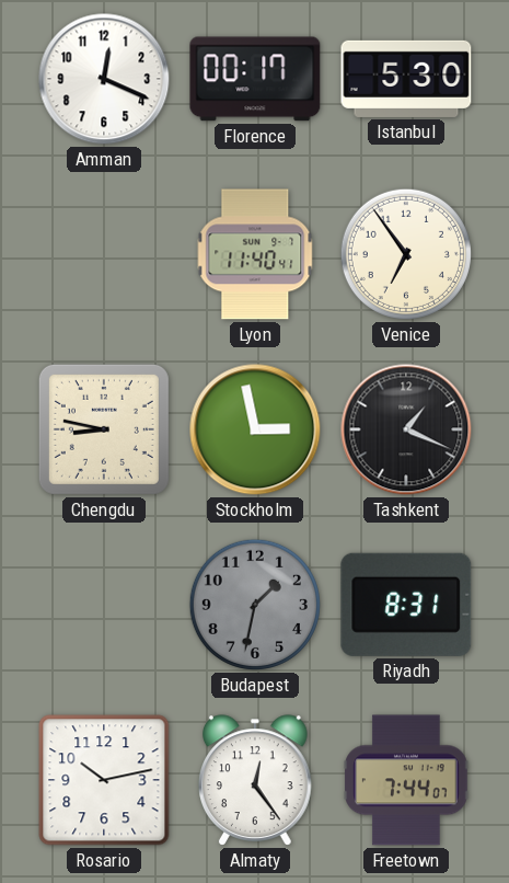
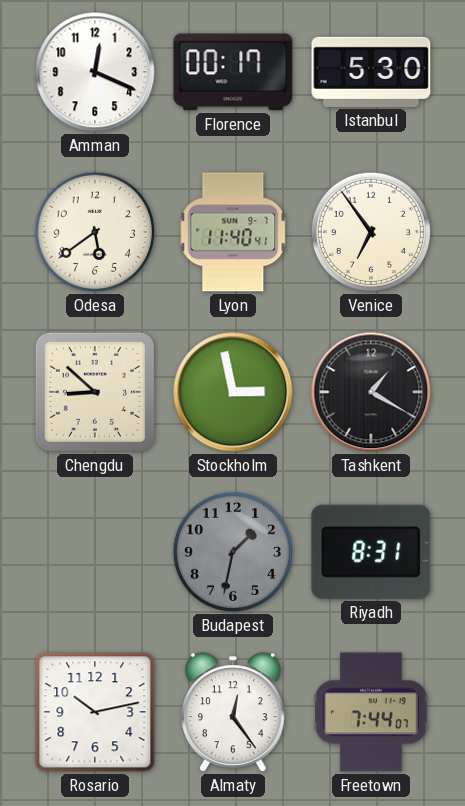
Odesa: none -> 5:39
Chengdu: 8:47 -> 8:52
Tashkent: 1:19 -> 1:20
